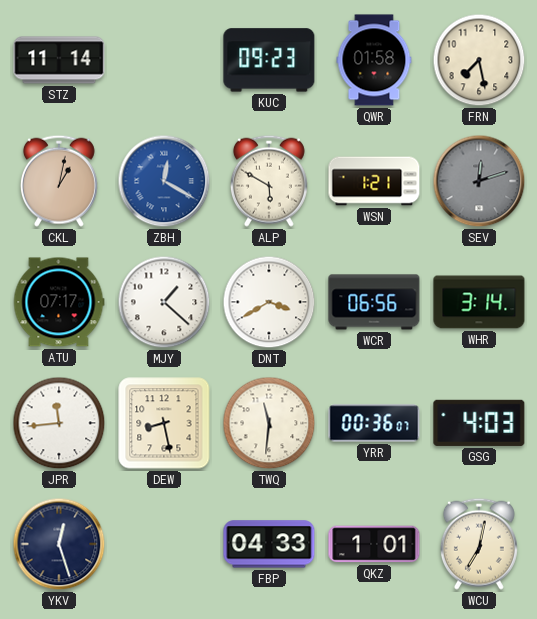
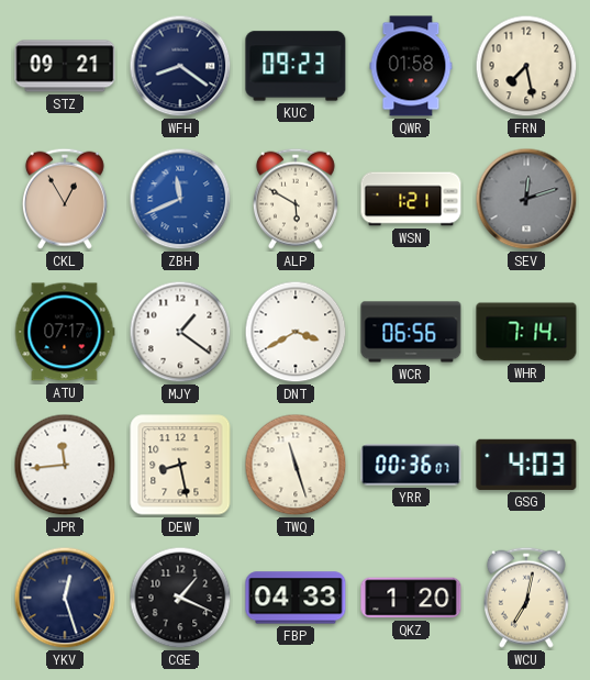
STZ: 11:14 -> 09:21
WFH: none -> 8:21
CKL: 1:02 -> 12:55
ZBH: 12:20 -> 11:41
MJY: 1:22 -> 1:21
WHR: 3:14 -> 7:14
TWQ: 11:31 -> 11:27
CGE: none -> 1:19
QKZ: 1:01 -> 1:20
